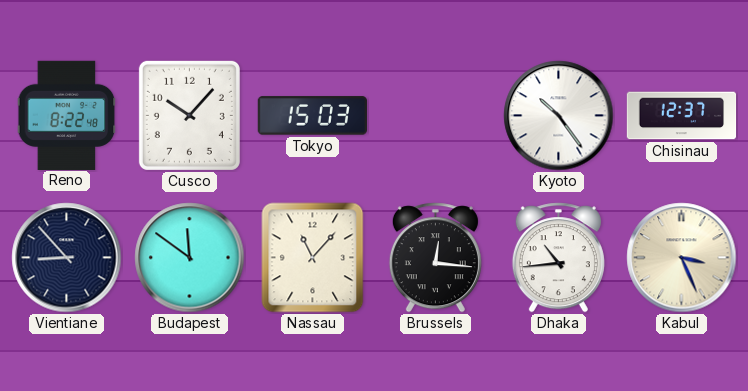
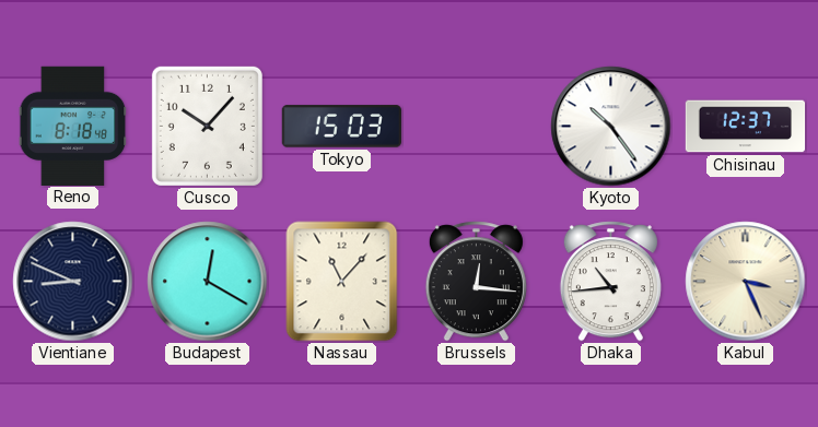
Reno: 8:22 -> 8:18
Vientiane: 8:53 -> 8:49
Budapest: 11:51 -> 12:20
